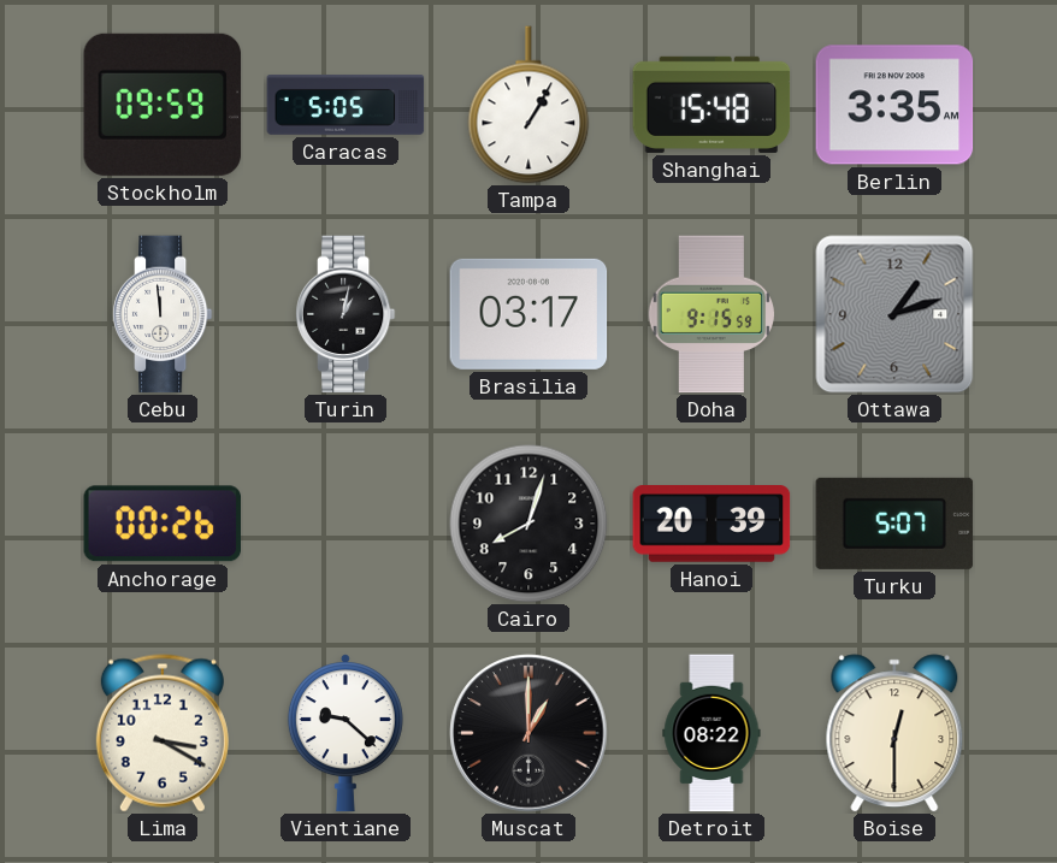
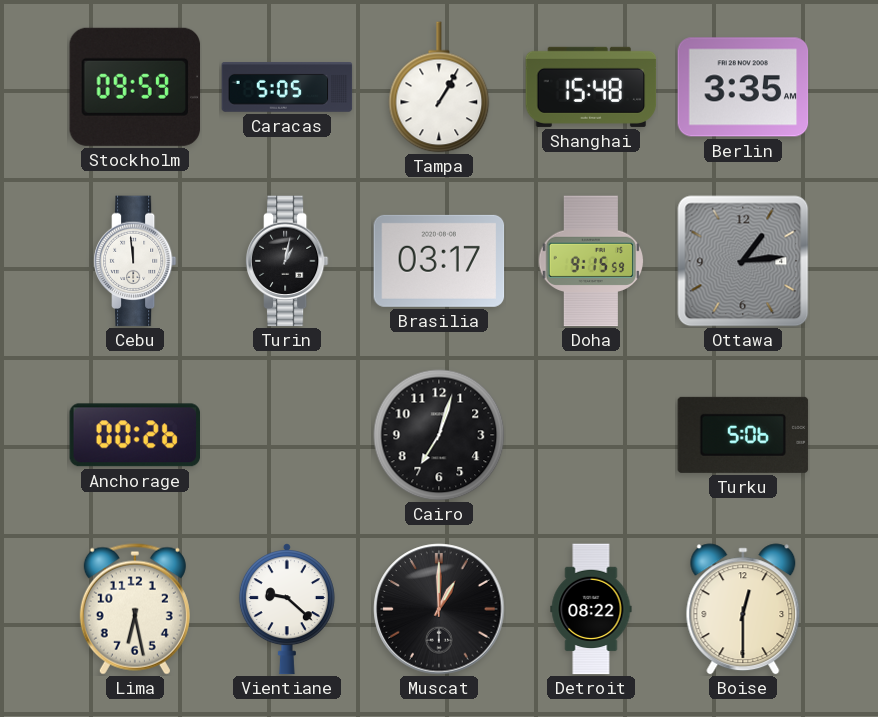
Ottawa: 1:12 -> 1:14
Cairo: 8:03 -> 7:03
Hanoi: 20:39 -> none
Turku: 5:07 -> 5:06
Lima: 3:20 -> 6:28
